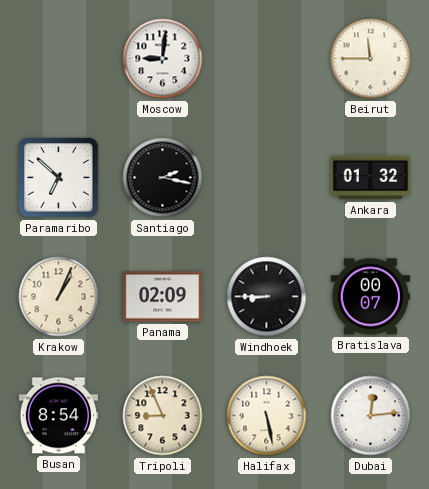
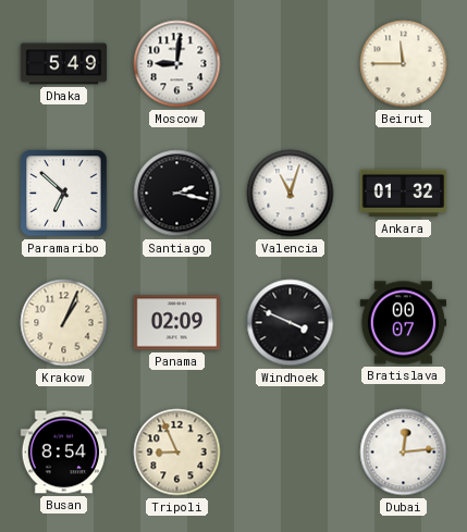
Dhaka: none -> 5:49
Valencia: none -> 11:03
Windhoek: 8:45 -> 3:49
Halifax: 5:28 -> none
